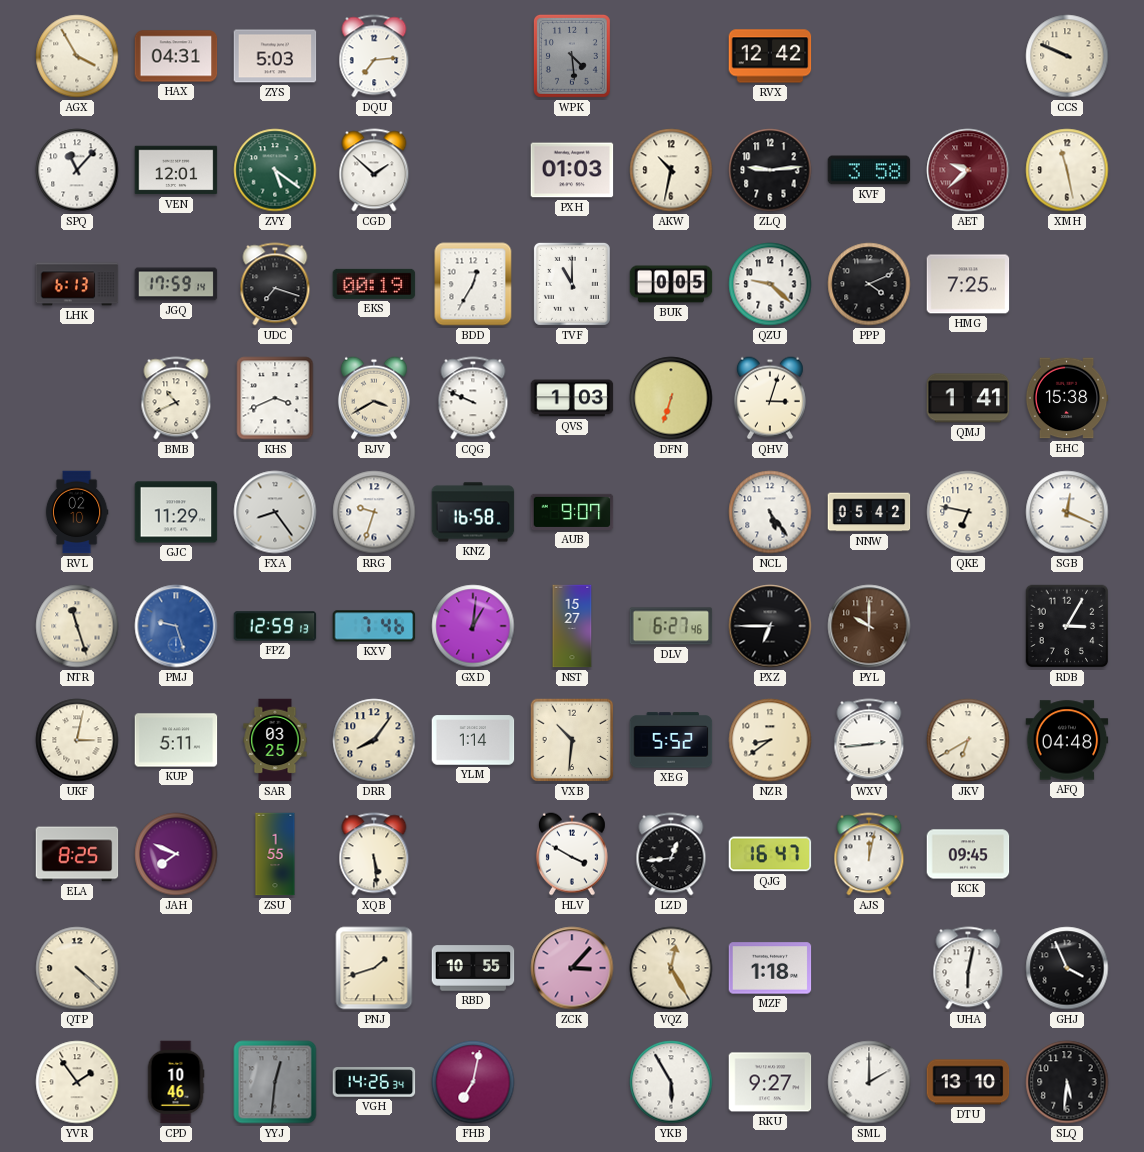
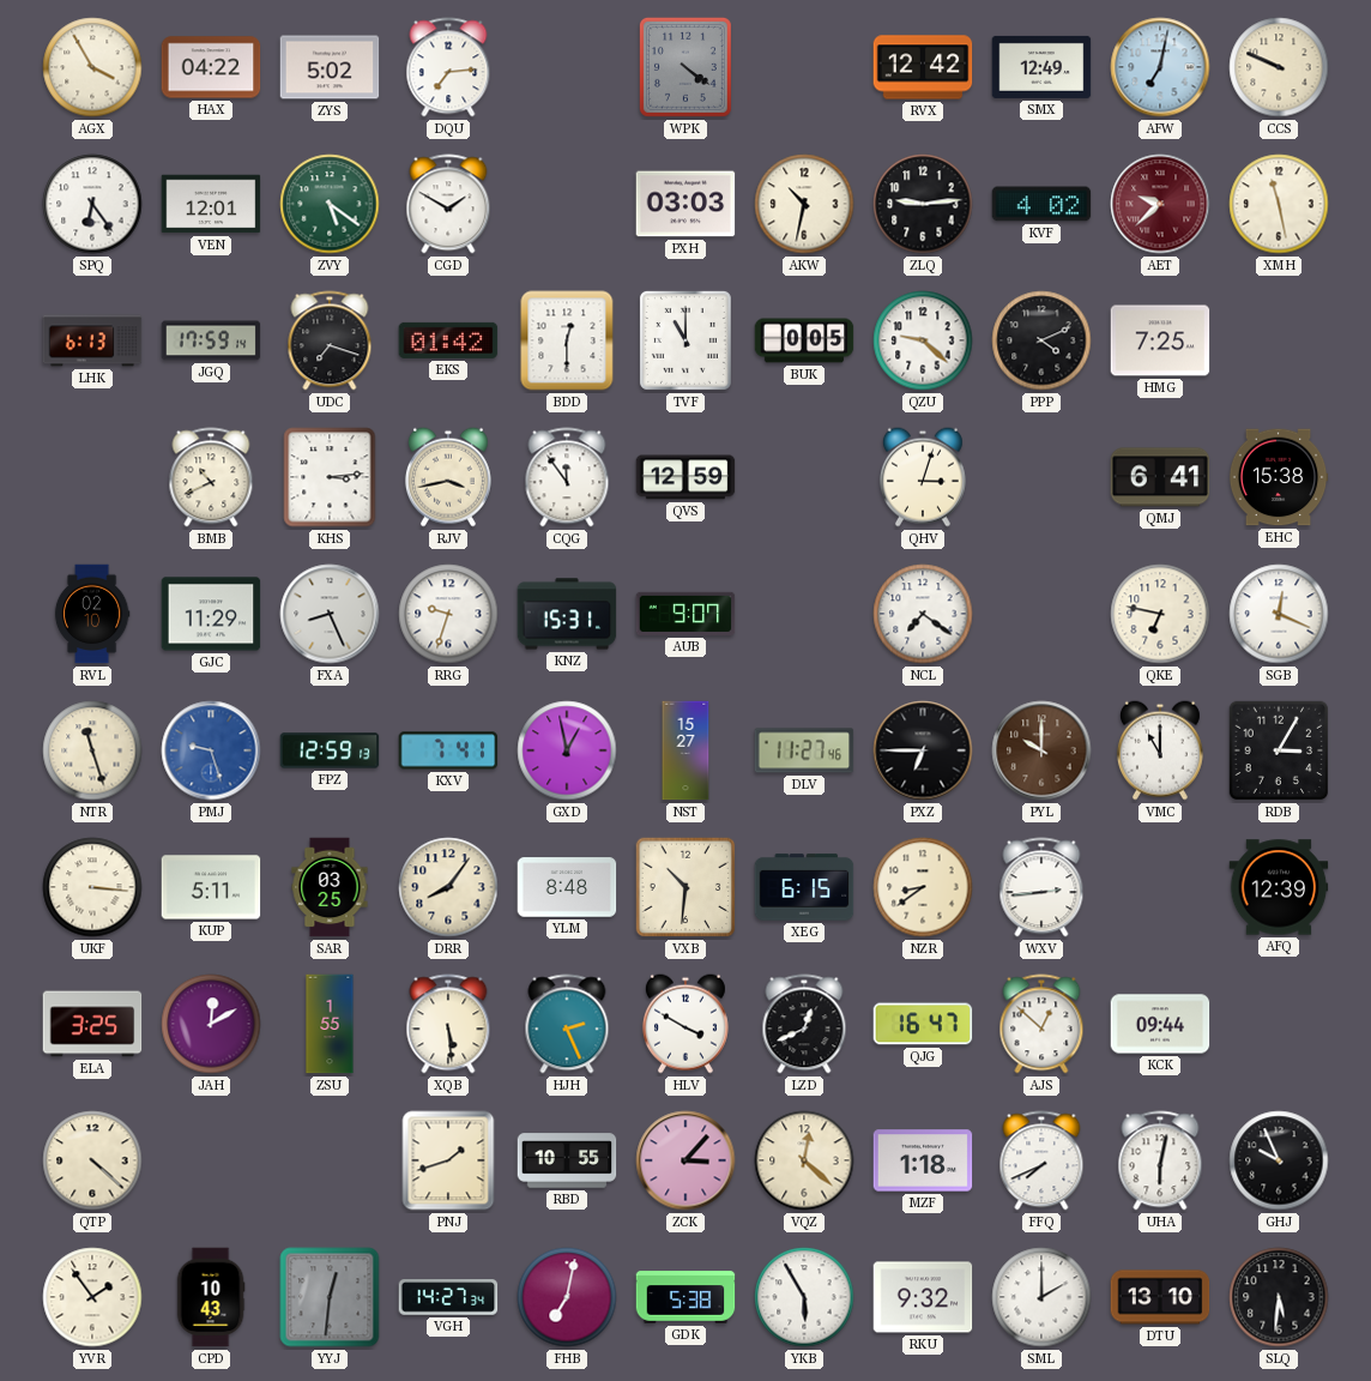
HAX: 04:31 -> 04:22
ZYS: 5:03 -> 5:02
WPK: 4:29 -> 4:21
SMX: none -> 12:49
AFW: none -> 7:02
SPQ: 11:07 -> 6:24
CGD: 1:52 -> 1:50
PXH: 01:03 -> 03:03
KVF: 3:58 -> 4:02
EKS: 00:19 -> 01:42
BDD: 12:35 -> 12:30
KHS: 3:41 -> 3:14
RJV: 3:40 -> 3:43
CQG: 9:49 -> 11:54
QVS: 1:03 -> 12:59
DFN: 6:33 -> none
QMJ: 1:41 -> 6:41
FXA: 8:24 -> 8:26
KNZ: 16:58 -> 15:31
NCL: 5:24 -> 7:21
NNW: 05:42 -> none
KXV: 7:46 -> 7:41
GXD: 1:01 -> 12:58
DLV: 6:27 -> 11:27
VMC: none -> 11:00
UKF: 3:02 -> 3:16
YLM: 1:14 -> 8:48
XEG: 5:52 -> 6:15
JKV: 6:40 -> none
AFQ: 04:48 -> 12:39
ELA: 8:25 -> 3:25
JAH: 7:49 -> 12:10
HJH: none -> 2:26
LZD: 12:44 -> 12:41
AJS: 12:02 -> 12:52
KCK: 09:45 -> 09:44
VQZ: 12:25 -> 12:22
FFQ: none -> 7:41
GHJ: 3:56 -> 9:56
CPD: 10:46 -> 10:43
VGH: 14:26 -> 14:27
GDK: none -> 5:38
RKU: 9:27 -> 9:32
